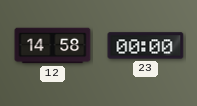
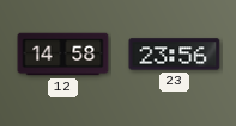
23: 00:00 -> 23:56
